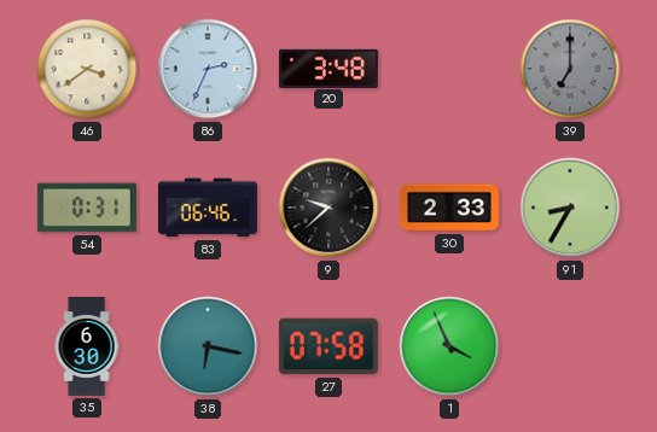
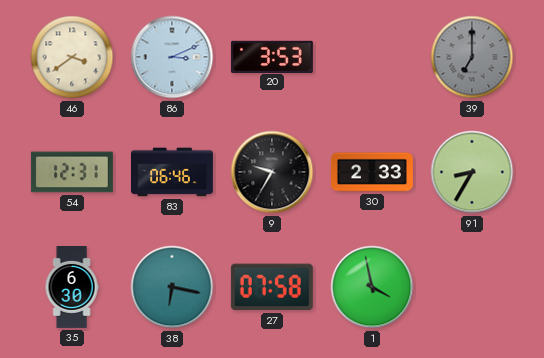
86: 2:34 -> 3:11
20: 3:48 -> 3:53
54: 0:31 -> 12:31
9: 9:38 -> 9:35
1: 3:56 -> 3:58
